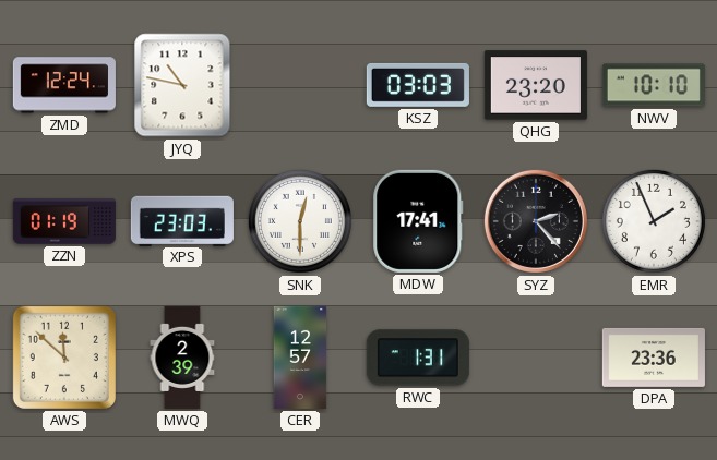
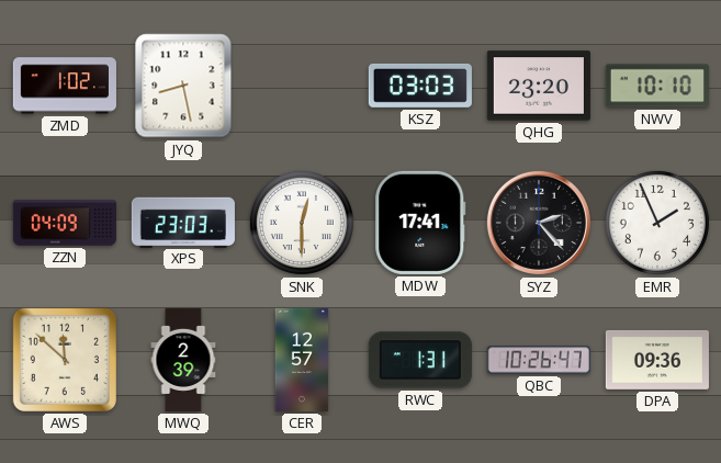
ZMD: 12:24 -> 1:02
JYQ: 10:47 -> 8:28
ZZN: 01:19 -> 04:09
QBC: none -> 10:26
DPA: 23:36 -> 09:36
